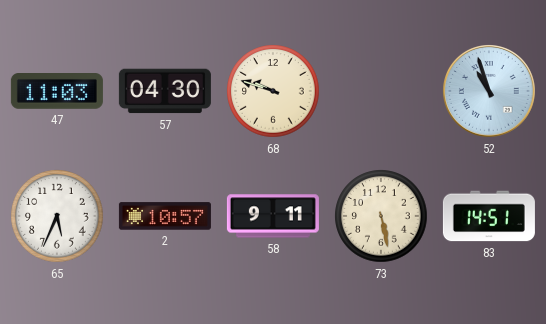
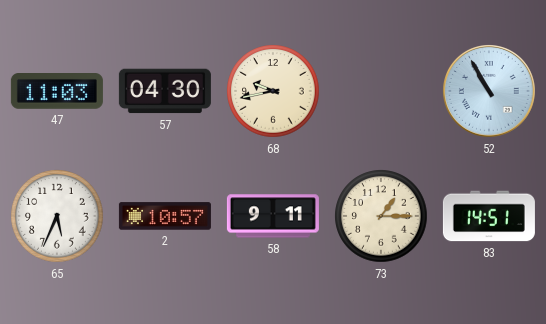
68: 9:48 -> 9:43
52: 10:57 -> 10:55
73: 5:28 -> 1:15
